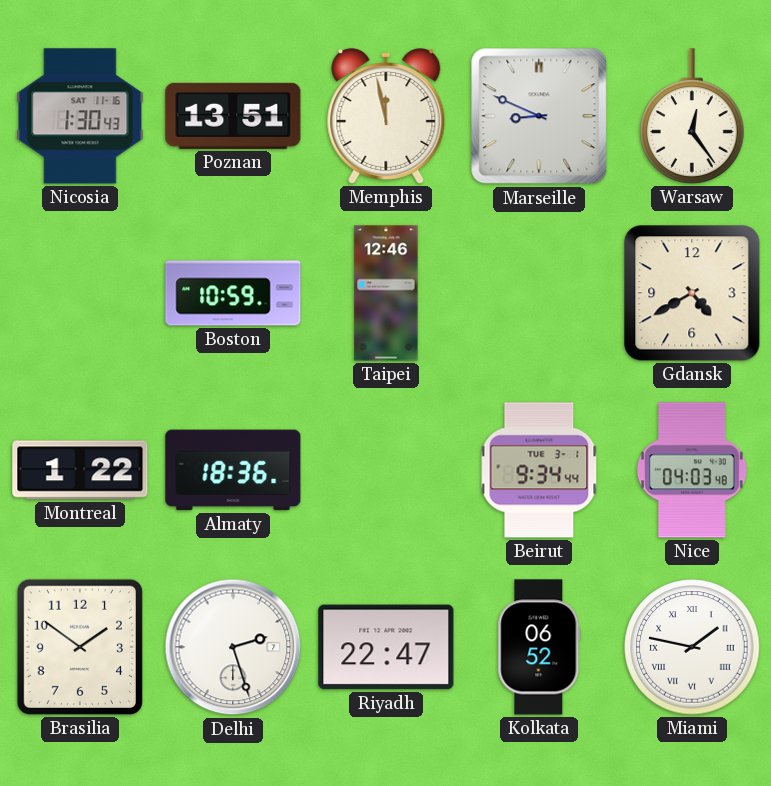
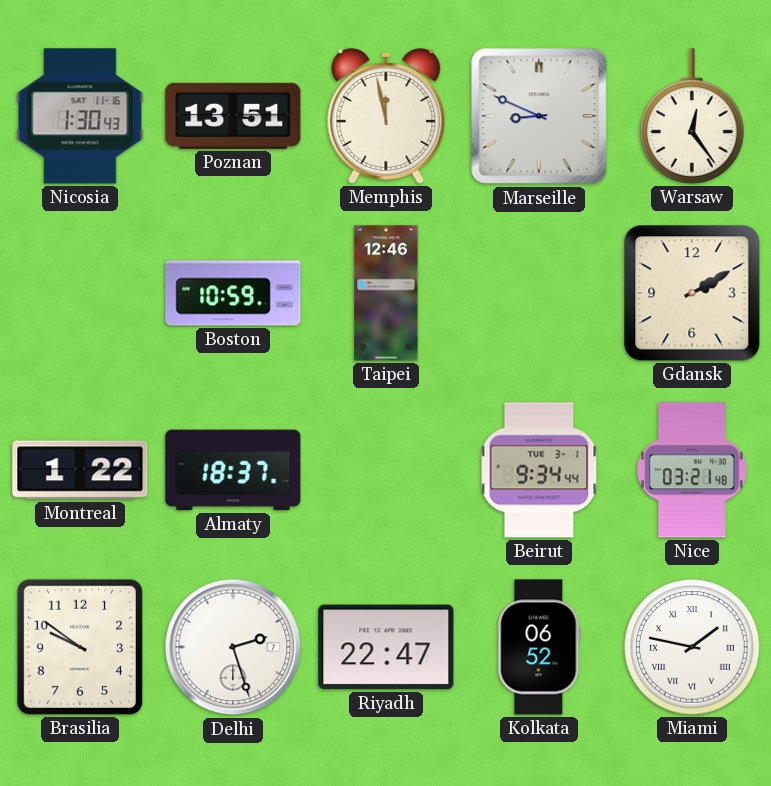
Gdansk: 4:40 -> 2:10
Almaty: 18:36 -> 18:37
Nice: 04:03 -> 03:21
Brasilia: 1:51 -> 9:51
